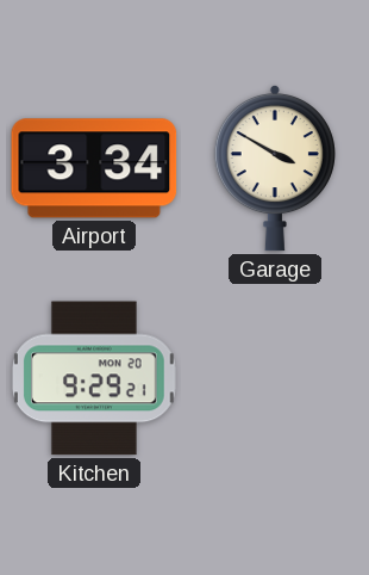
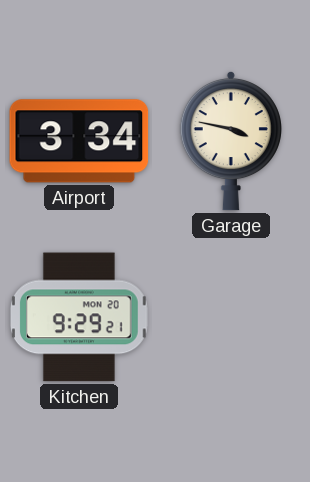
Garage: 3:50 -> 3:47
